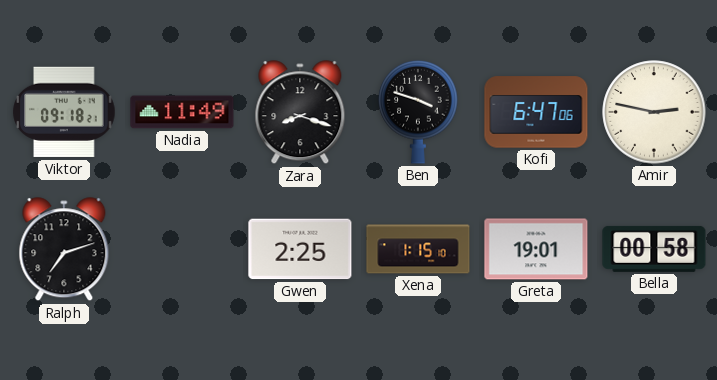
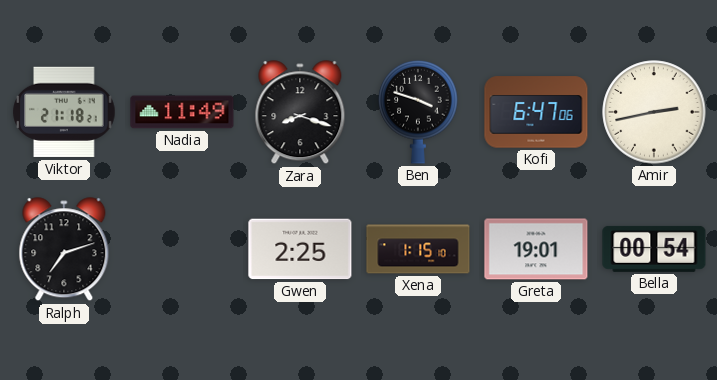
Viktor: 09:18 -> 21:18
Amir: 2:47 -> 2:43
Bella: 00:58 -> 00:54
